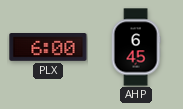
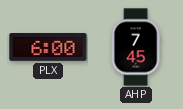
AHP: 6:45 -> 7:45
